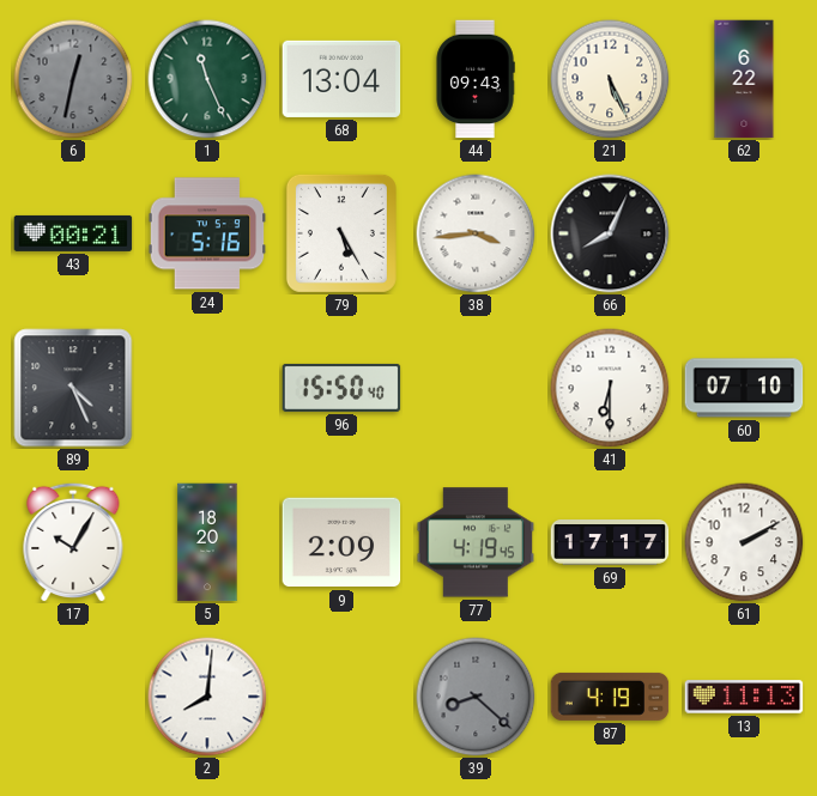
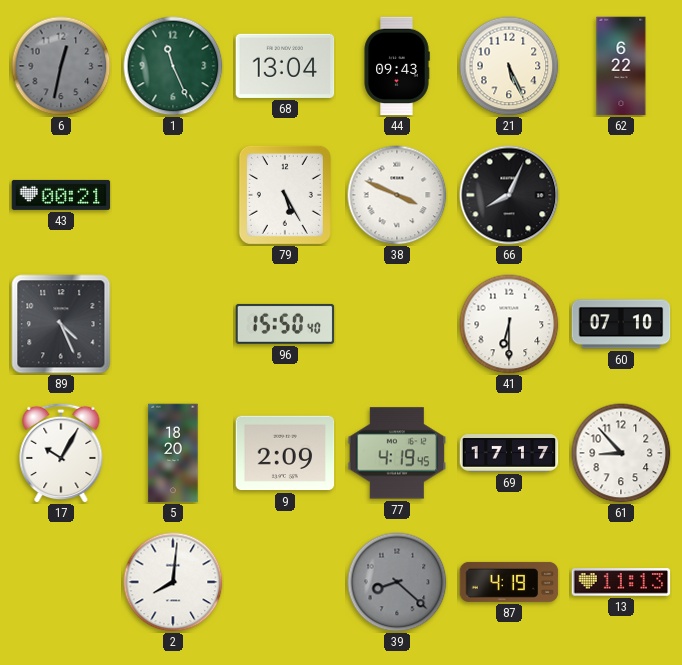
24: 5:16 -> none
38: 3:44 -> 3:49
61: 2:10 -> 8:53
